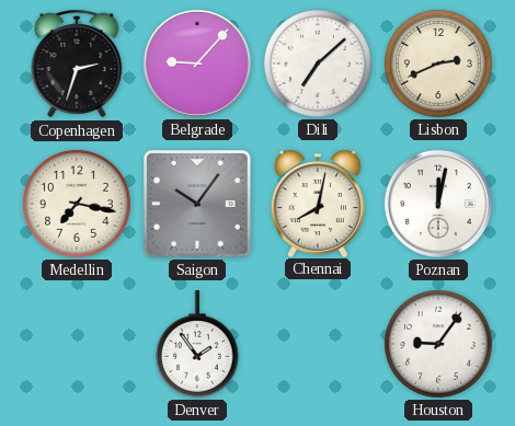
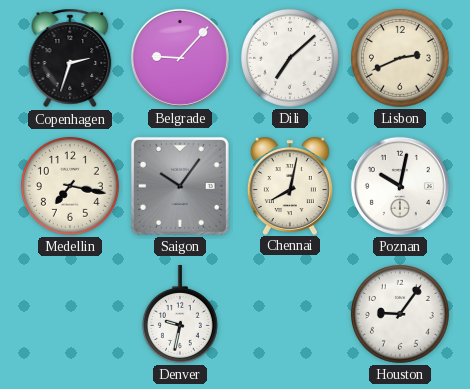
Poznan: 12:02 -> 10:02
Denver: 1:54 -> 9:32
